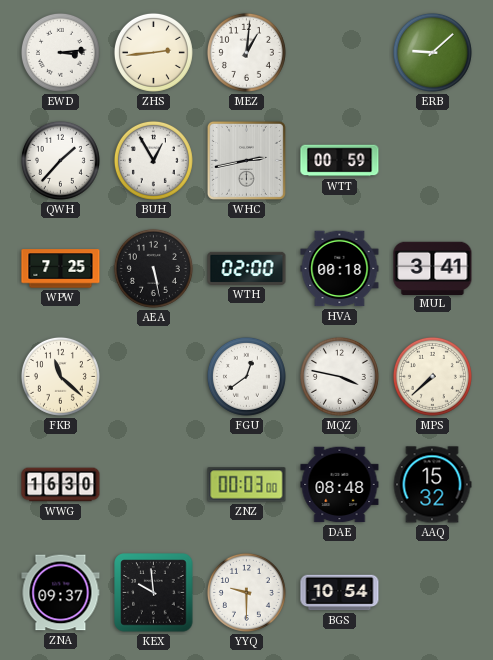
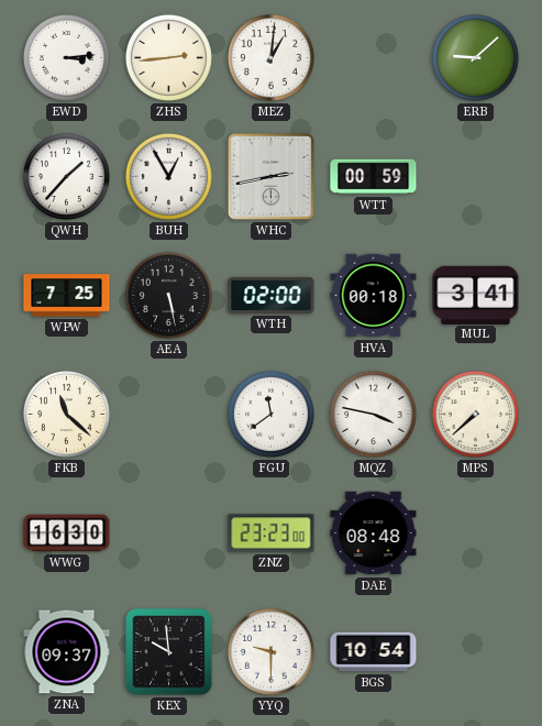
FGU: 12:39 -> 11:39
ZNZ: 00:03 -> 23:23
AAQ: 15:32 -> none
